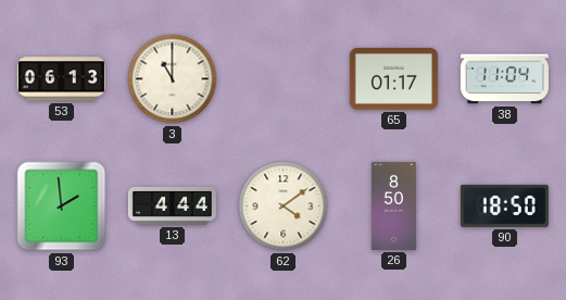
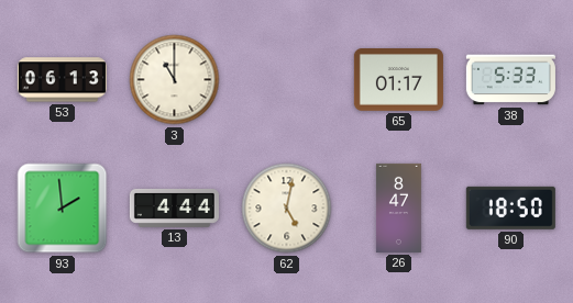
38: 11:04 -> 5:33
62: 4:09 -> 5:02
26: 8:50 -> 8:47
